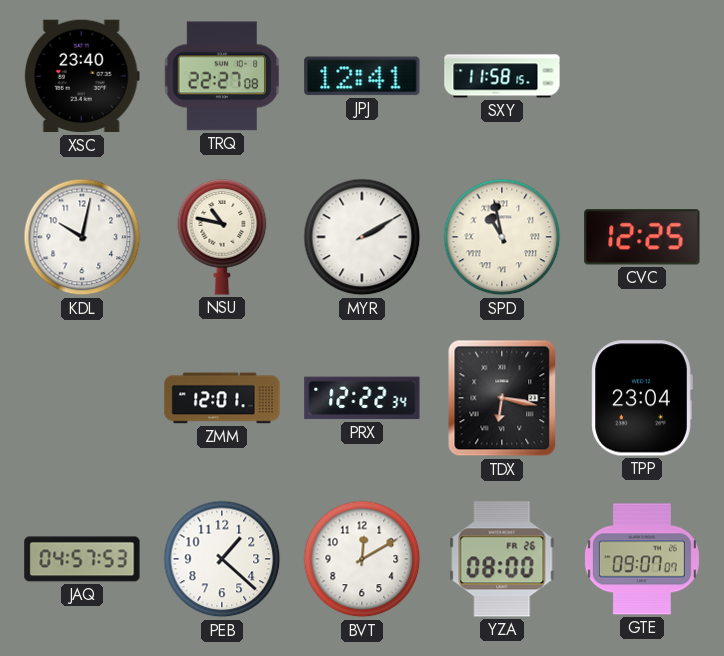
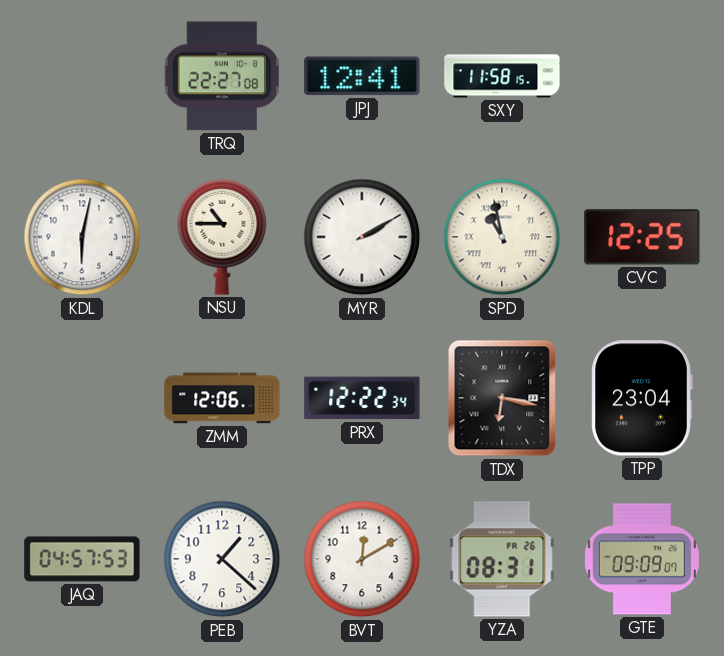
XSC: 23:40 -> none
KDL: 10:02 -> 6:02
NSU: 10:47 -> 10:45
ZMM: 12:01 -> 12:06
YZA: 08:00 -> 08:31
GTE: 09:07 -> 09:09
